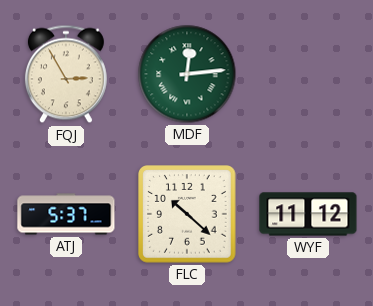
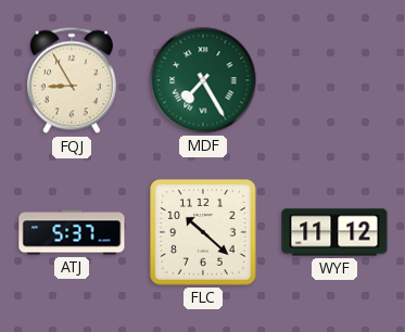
FQJ: 2:55 -> 8:55
MDF: 12:14 -> 7:25
